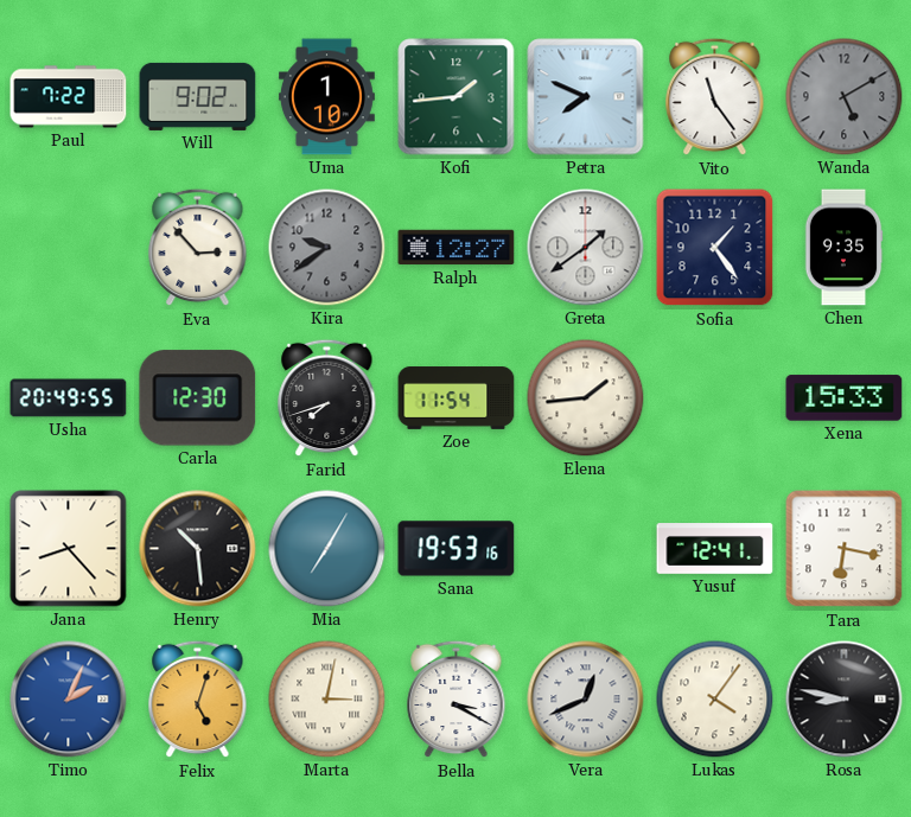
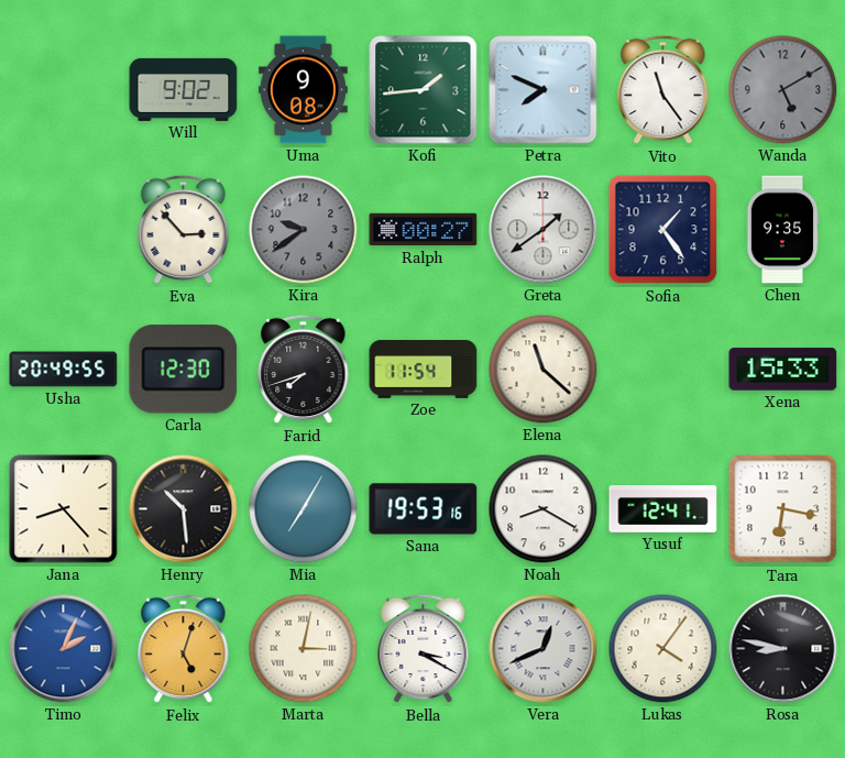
Paul: 7:22 -> none
Uma: 1:10 -> 9:08
Ralph: 12:27 -> 00:27
Elena: 1:44 -> 11:22
Noah: none -> 8:20
